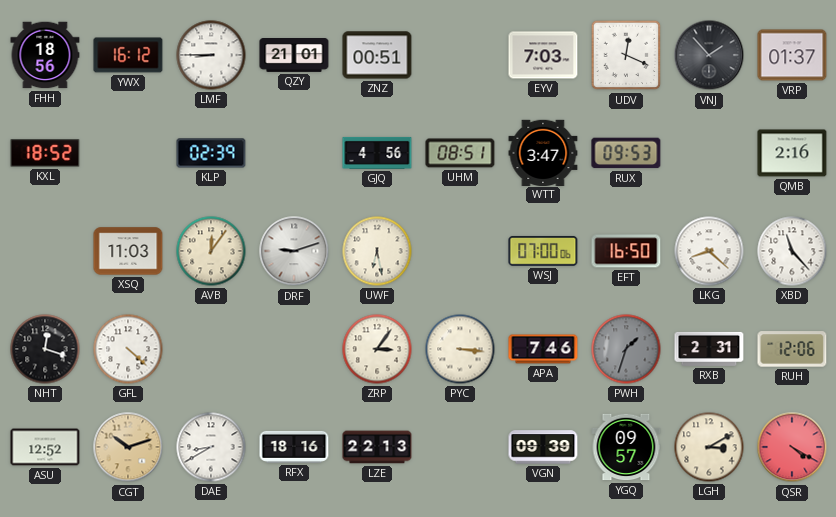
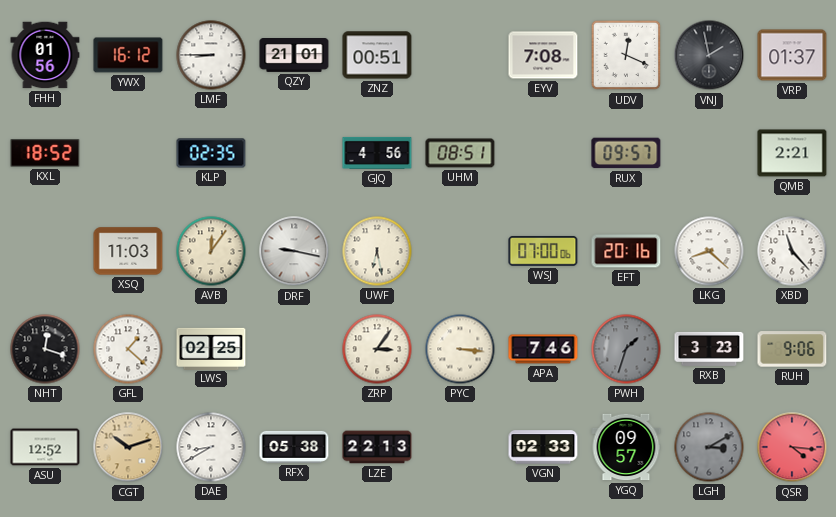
FHH: 18:56 -> 01:56
EYV: 7:03 -> 7:08
VNJ: 1:53 -> 1:58
KLP: 02:39 -> 02:35
WTT: 3:47 -> none
RUX: 09:53 -> 09:57
QMB: 2:16 -> 2:21
DRF: 9:12 -> 9:17
EFT: 16:50 -> 20:16
GFL: 4:22 -> 1:22
LWS: none -> 02:25
RXB: 2:31 -> 3:23
RUH: 12:06 -> 9:06
RFX: 18:16 -> 05:38
VGN: 09:39 -> 02:33
LGH dial: cream -> grey
QSR: 4:20 -> 4:16
